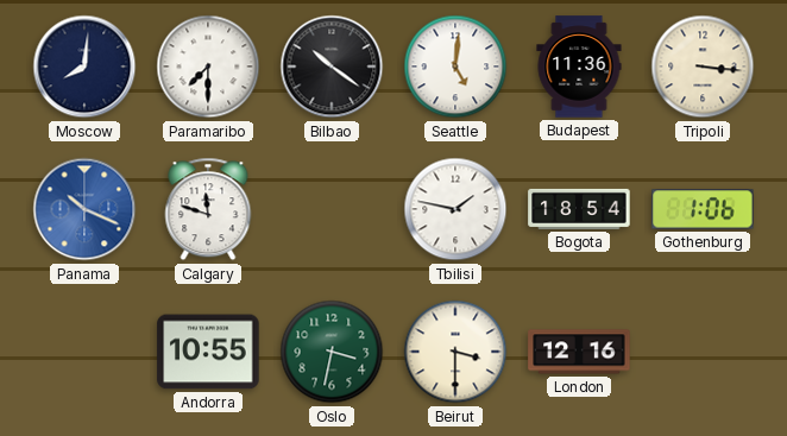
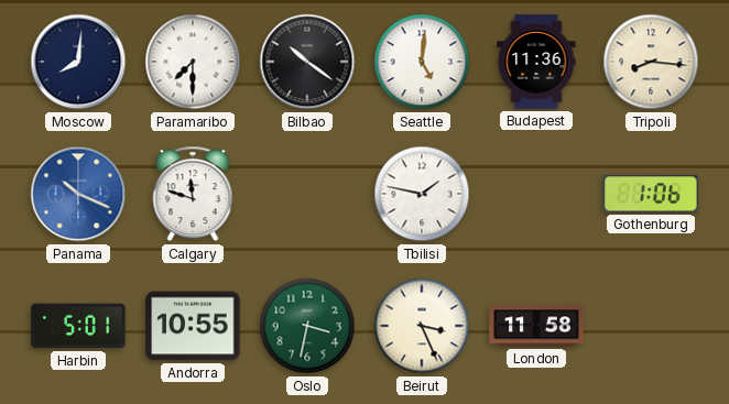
Tripoli: 3:16 -> 8:16
Bogota: 18:54 -> none
Harbin: none -> 5:01
Beirut: 3:30 -> 3:26
London: 12:16 -> 11:58
